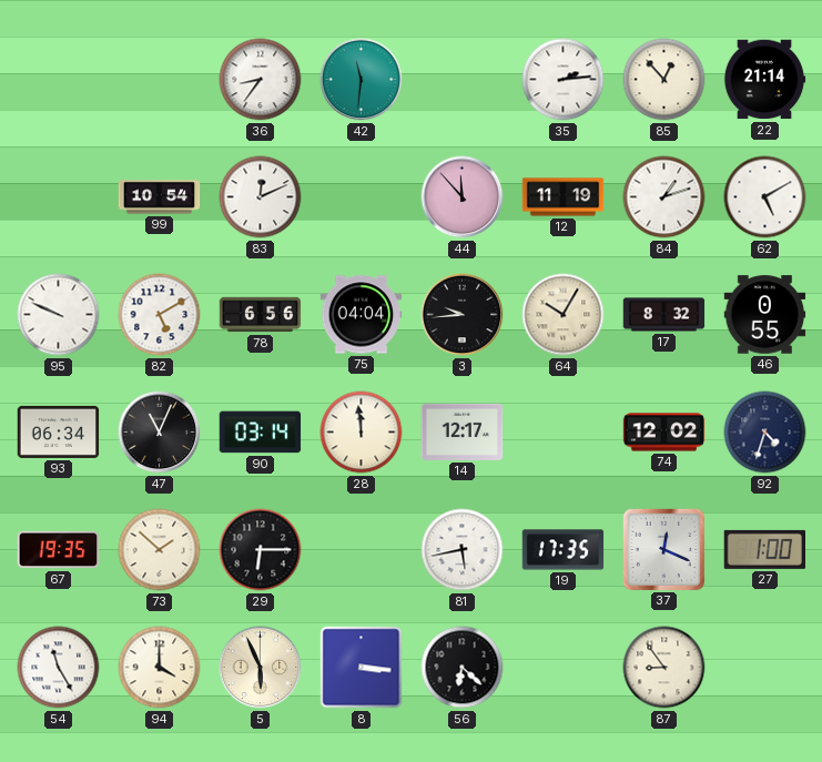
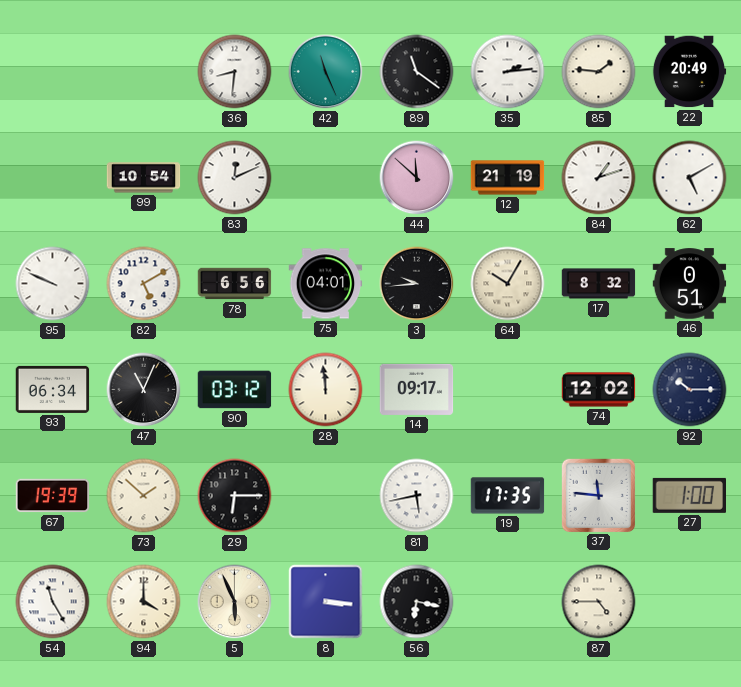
36: 8:36 -> 8:31
42: 11:31 -> 11:26
89: none -> 11:21
85: 12:53 -> 1:46
22: 21:14 -> 20:49
44: 11:53 -> 11:52
12: 11:19 -> 21:19
75: 04:04 -> 04:01
46: 0:55 -> 0:51
90: 03:14 -> 03:12
14: 12:17 -> 09:17
92: 4:33 -> 10:15
67: 19:35 -> 19:39
37: 12:19 -> 11:46
56: 6:22 -> 6:17
87: 8:54 -> 4:45
